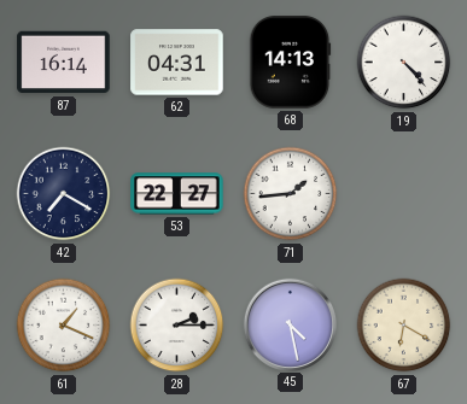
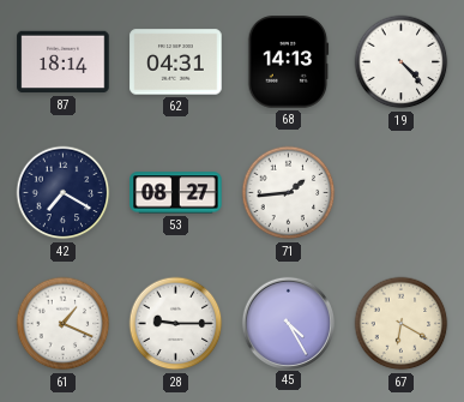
87: 16:14 -> 18:14
53: 22:27 -> 08:27
28: 2:15 -> 9:15
45: 4:28 -> 4:25
